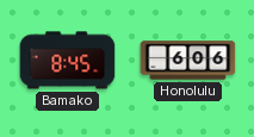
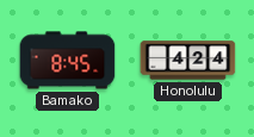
Honolulu: 6:06 -> 4:24
